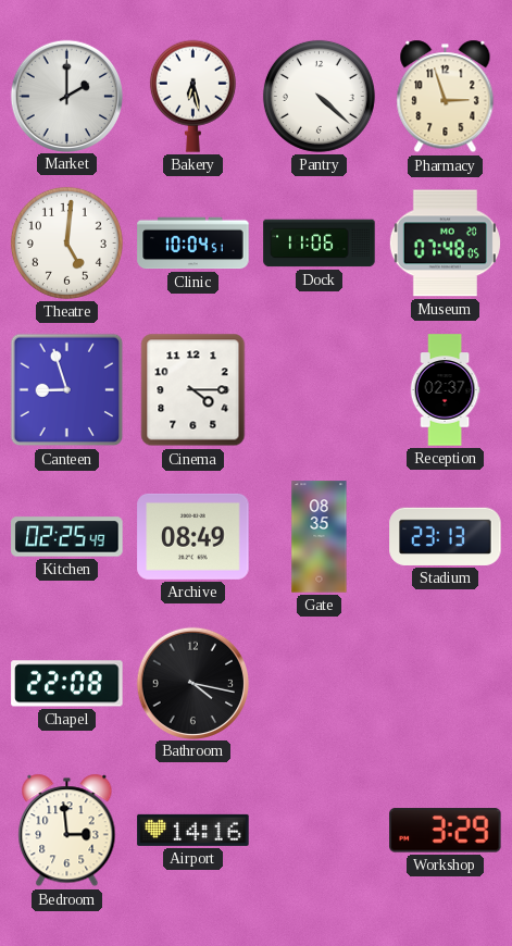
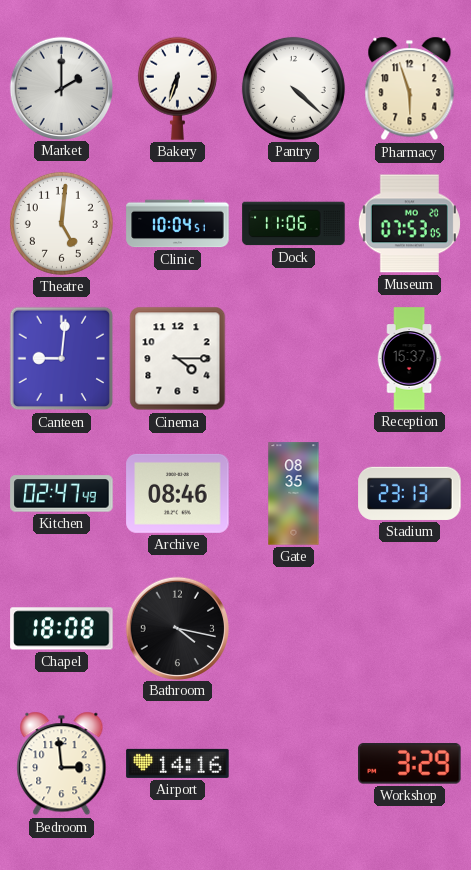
Bakery: 6:28 -> 6:33
Pharmacy: 2:57 -> 5:57
Museum: 07:48 -> 07:53
Canteen: 8:57 -> 9:01
Reception: 02:37 -> 15:37
Kitchen: 02:25 -> 02:47
Archive: 08:49 -> 08:46
Chapel: 22:08 -> 18:08
